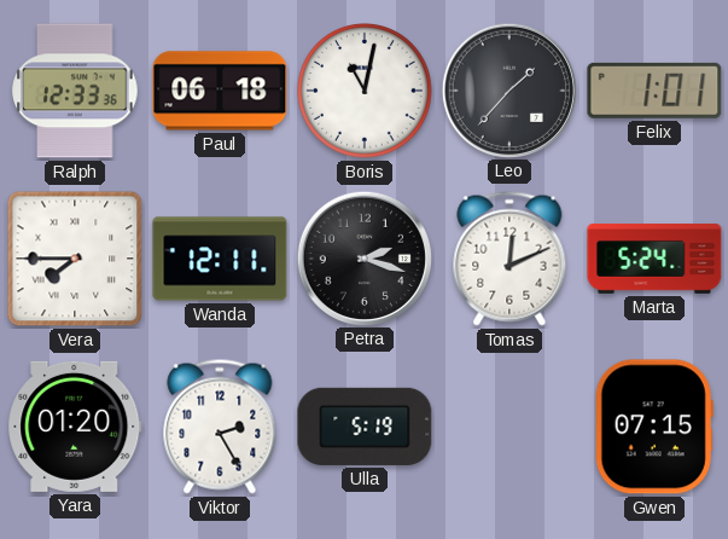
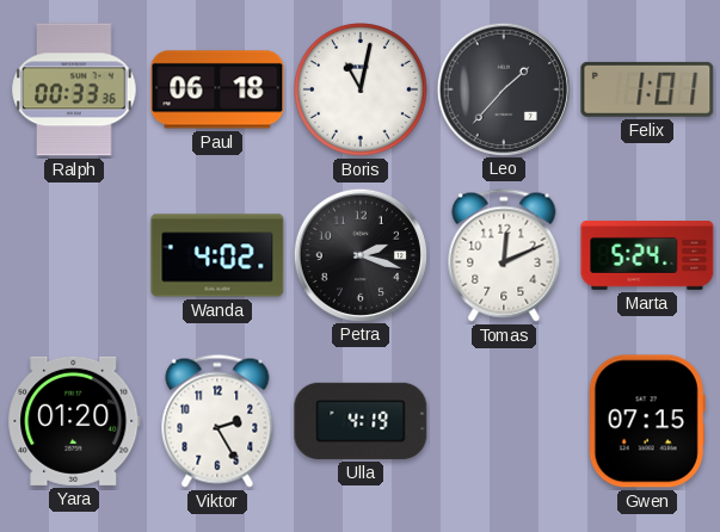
Ralph: 12:33 -> 00:33
Vera: 7:45 -> none
Wanda: 12:11 -> 4:02
Ulla: 5:19 -> 4:19
